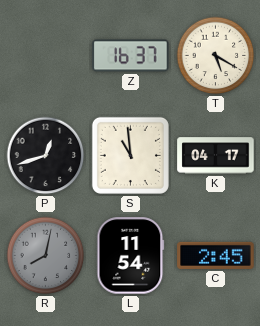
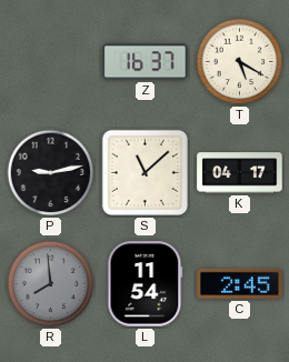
P: 12:42 -> 9:13
S: 10:59 -> 11:08
R: 8:02 -> 7:59
